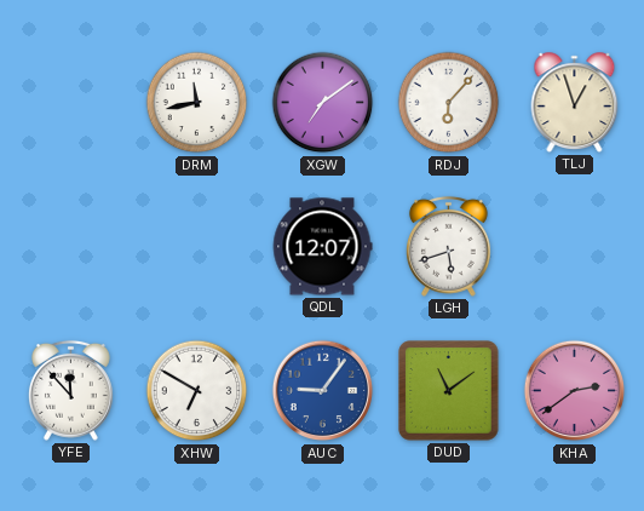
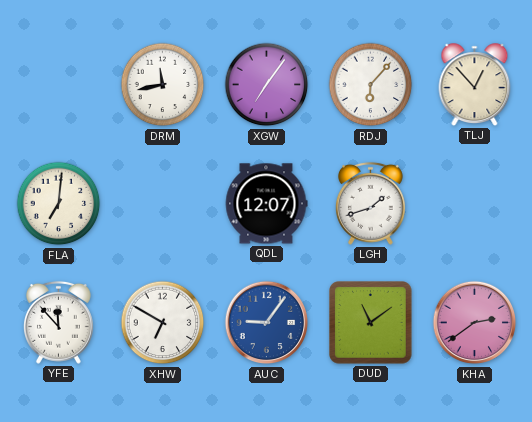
XGW: 7:09 -> 7:06
TLJ: 12:57 -> 12:53
FLA: none -> 7:01
LGH: 5:42 -> 1:42
